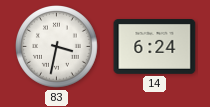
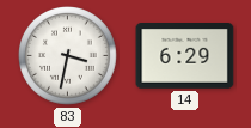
14: 6:24 -> 6:29
